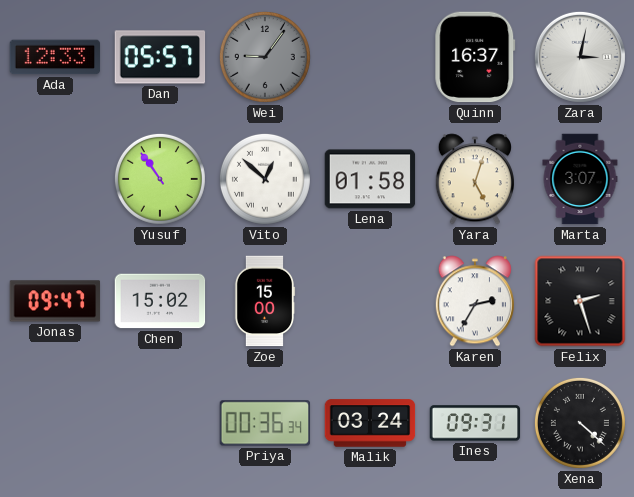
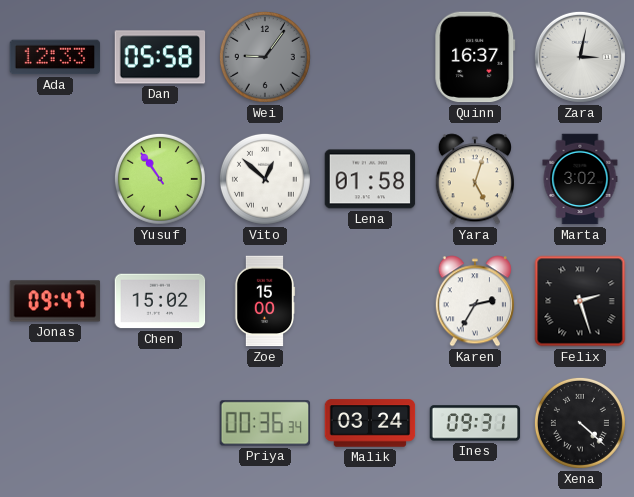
Dan: 05:57 -> 05:58
Marta: 3:07 -> 3:02
